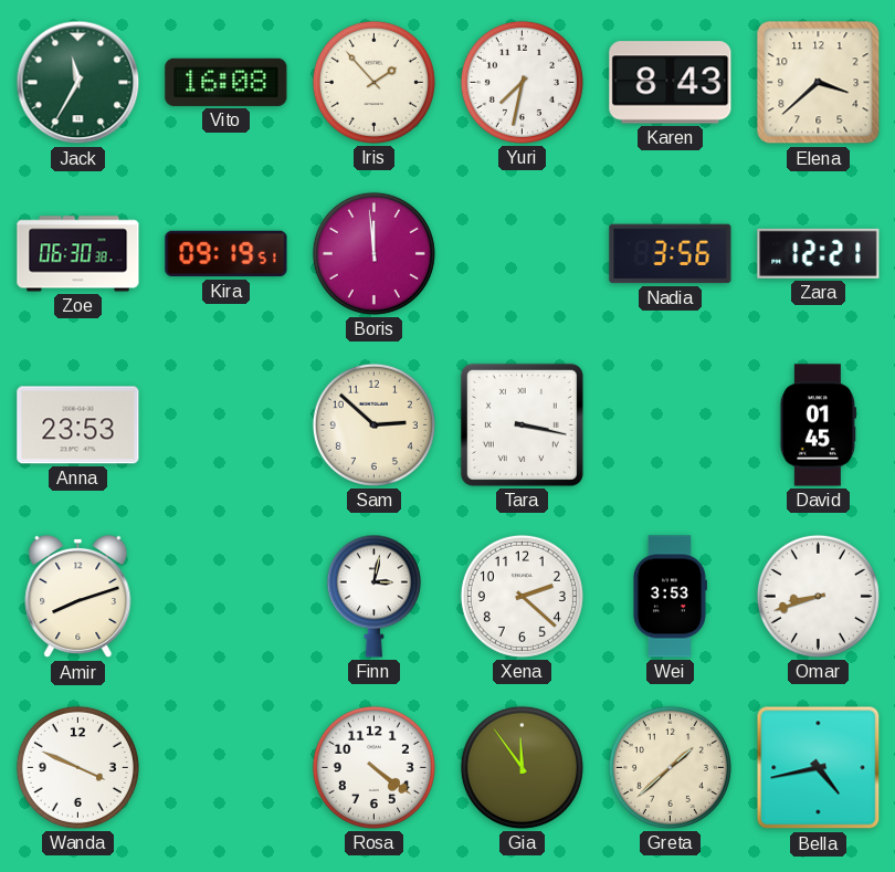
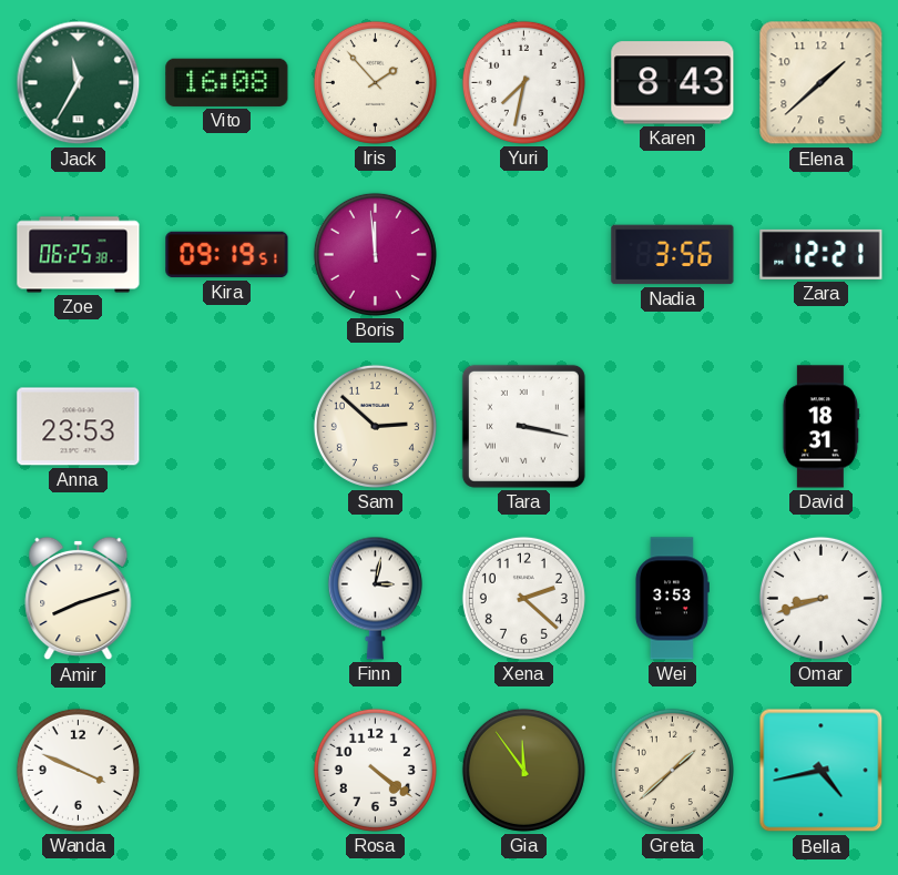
Elena: 3:38 -> 1:38
Zoe: 06:30 -> 06:25
David: 01:45 -> 18:31
